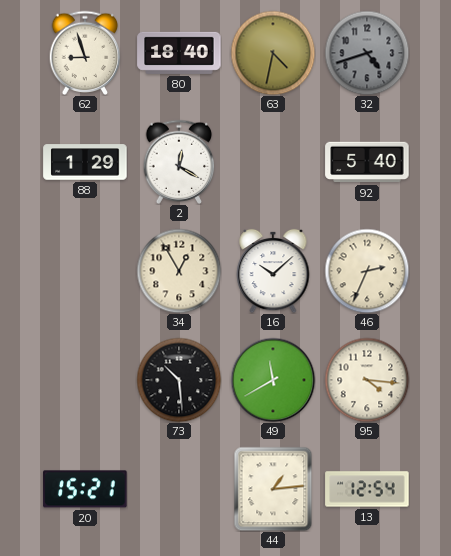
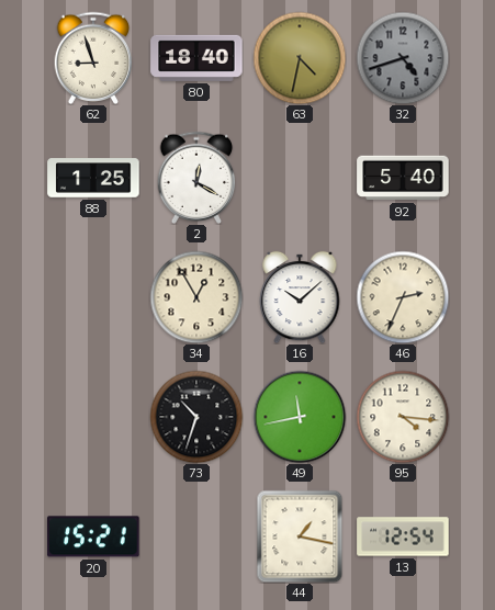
88: 1:29 -> 1:25
73: 10:29 -> 10:33
49: 11:40 -> 11:43
44: 1:14 -> 1:17
